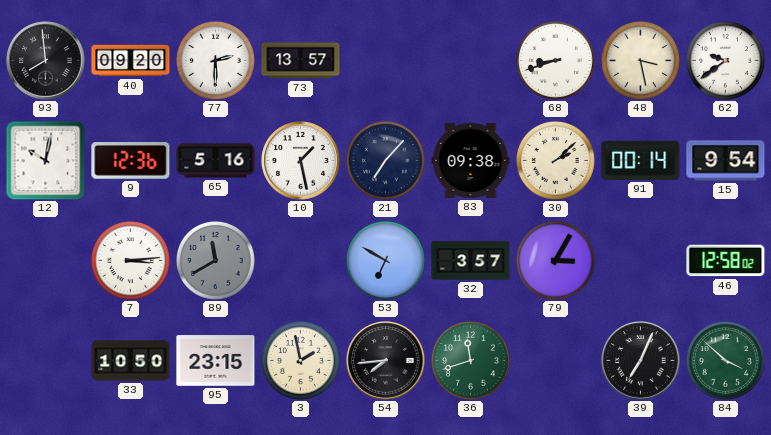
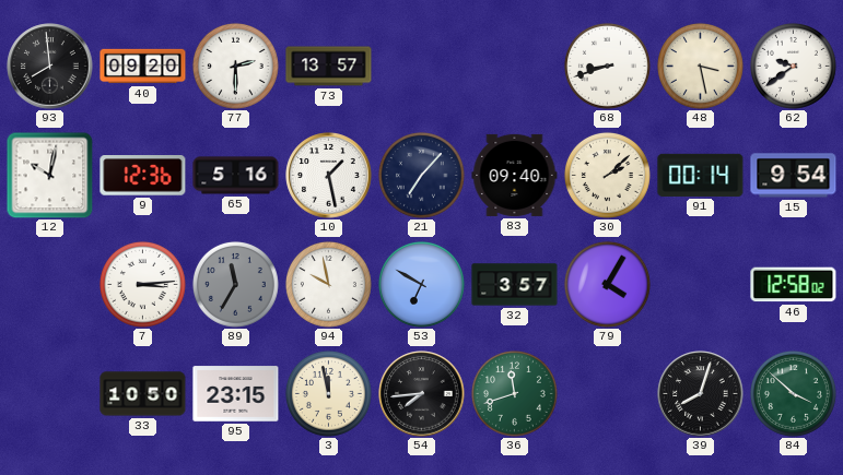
83: 09:38 -> 09:40
89: 11:40 -> 11:35
94: none -> 9:58
79: 3:05 -> 4:05
3: 1:58 -> 11:58
39: 7:04 -> 8:03
